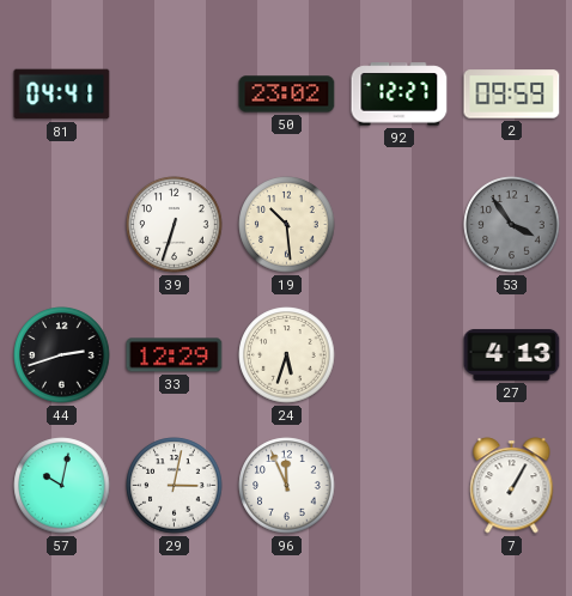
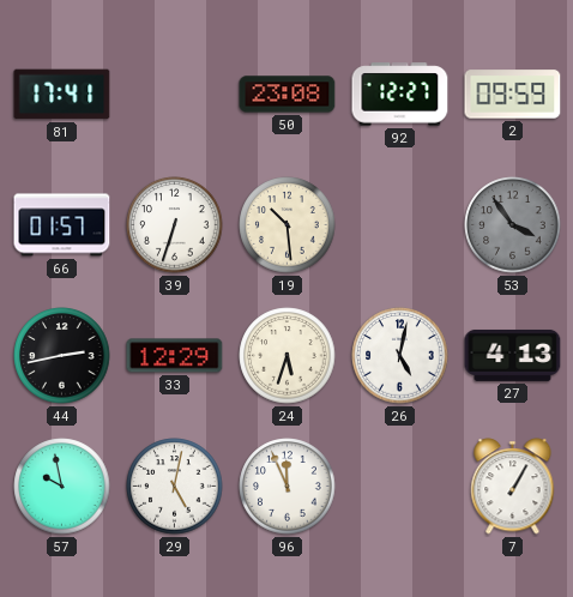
81: 04:41 -> 17:41
50: 23:02 -> 23:08
66: none -> 01:57
44: 2:42 -> 2:43
26: none -> 5:02
57: 10:02 -> 9:58
29: 3:02 -> 5:02
